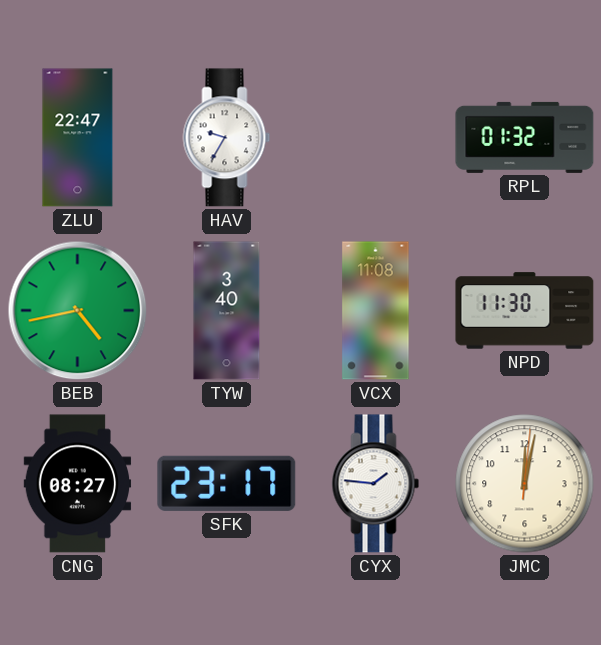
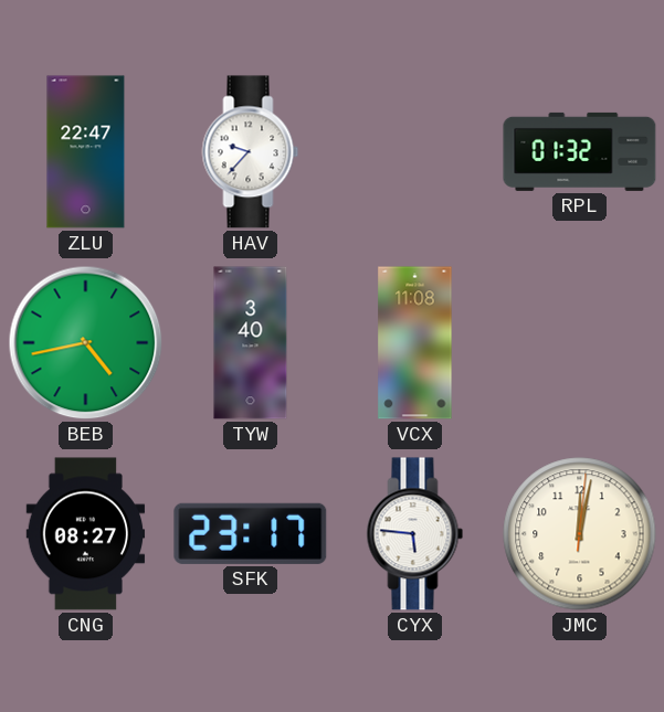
HAV: 9:35 -> 9:37
NPD: 11:30 -> none
CYX: 1:46 -> 5:46
